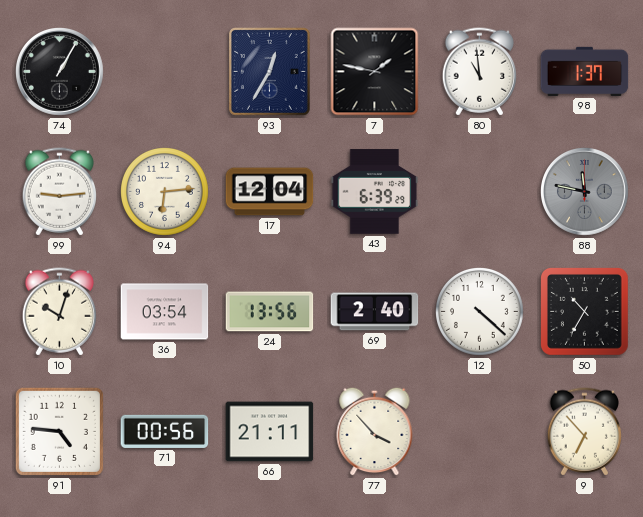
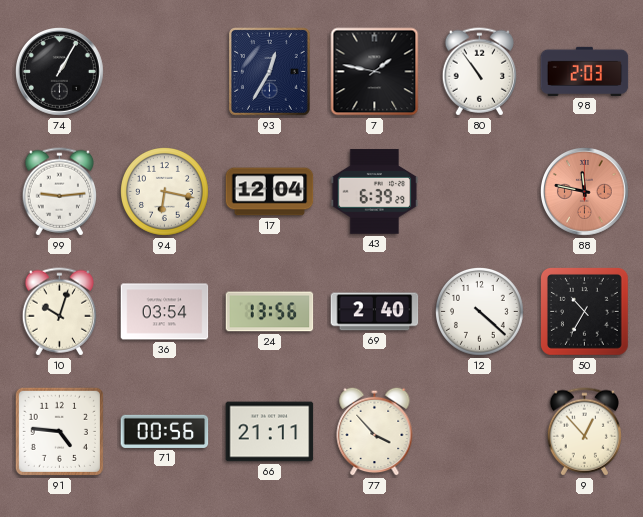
80: 10:59 -> 10:54
98: 1:37 -> 2:03
94: 6:14 -> 6:17
88 dial: grey -> salmon
9: 6:53 -> 12:53
